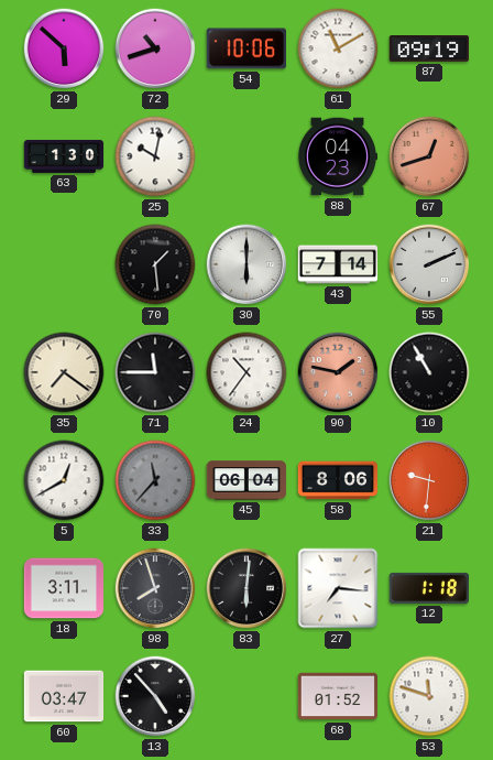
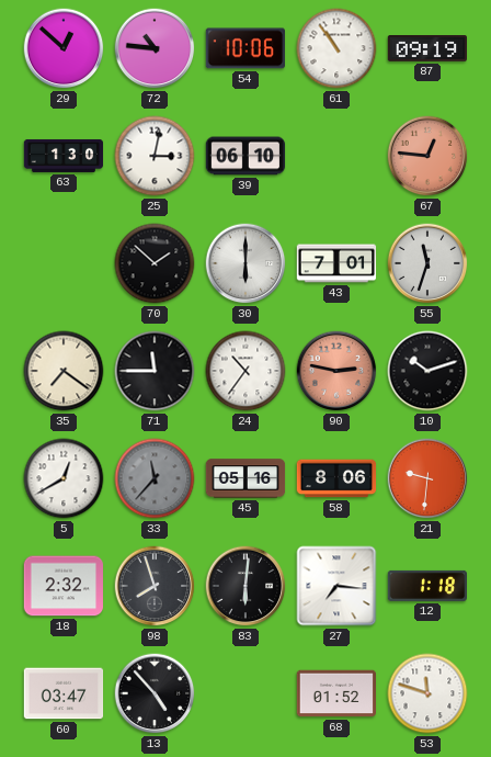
29: 5:52 -> 12:52
72: 10:42 -> 10:46
61: 11:10 -> 10:54
25: 10:02 -> 3:02
39: none -> 06:10
88: 04:23 -> none
67: 12:42 -> 12:46
70: 1:29 -> 1:52
43: 7:14 -> 7:01
55: 2:11 -> 11:33
90: 1:47 -> 2:47
10: 10:55 -> 10:12
45: 06:04 -> 05:16
18: 3:11 -> 2:32
